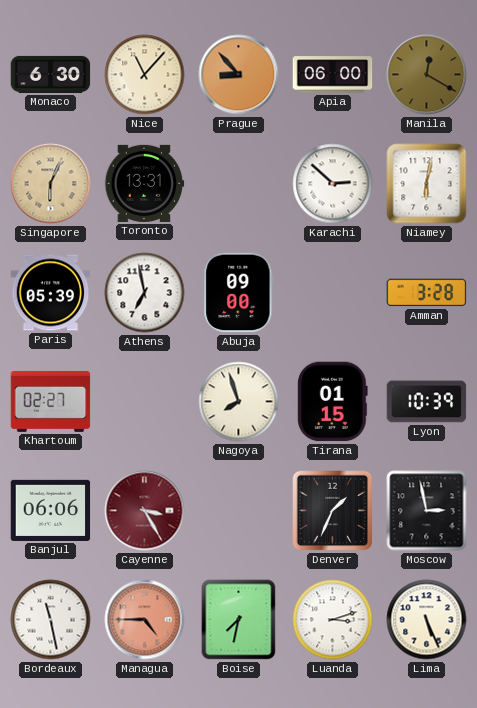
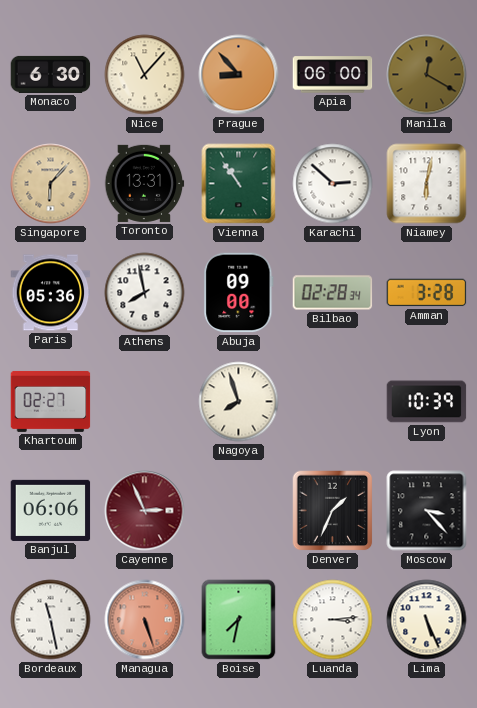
Singapore: 6:04 -> 6:07
Vienna: none -> 10:54
Paris: 05:39 -> 05:36
Athens: 6:58 -> 7:58
Bilbao: none -> 02:28
Tirana: 01:15 -> none
Cayenne: 3:25 -> 2:56
Moscow: 2:58 -> 3:23
Managua: 4:45 -> 5:27
Luanda: 3:12 -> 3:14
